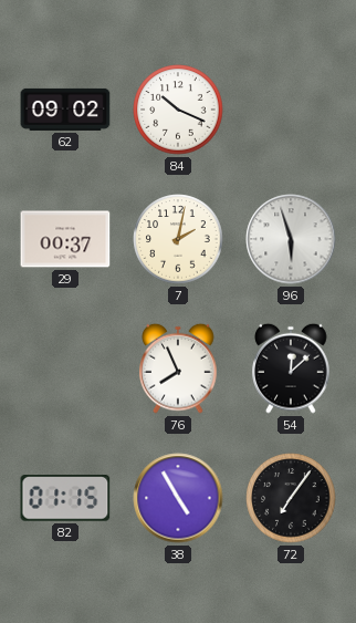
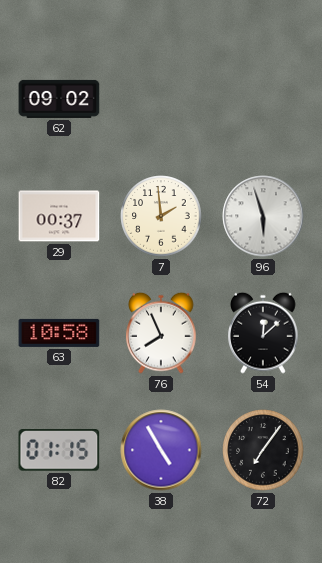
84: 10:19 -> none
7: 2:02 -> 1:59
63: none -> 10:58
